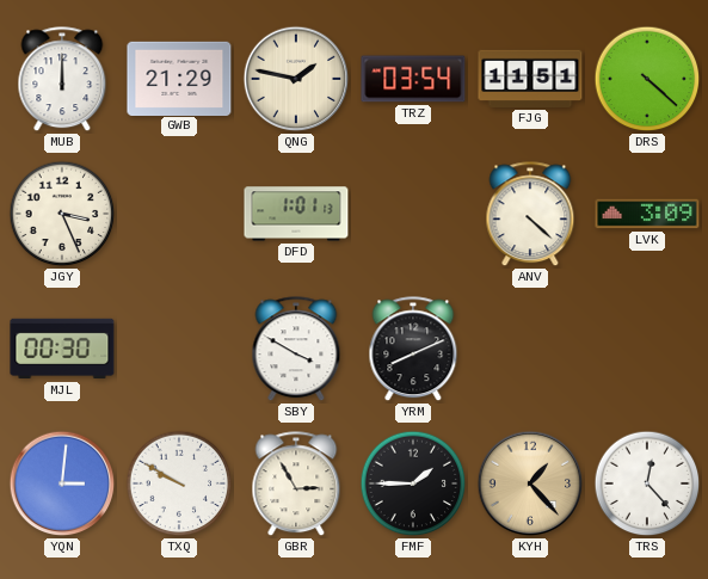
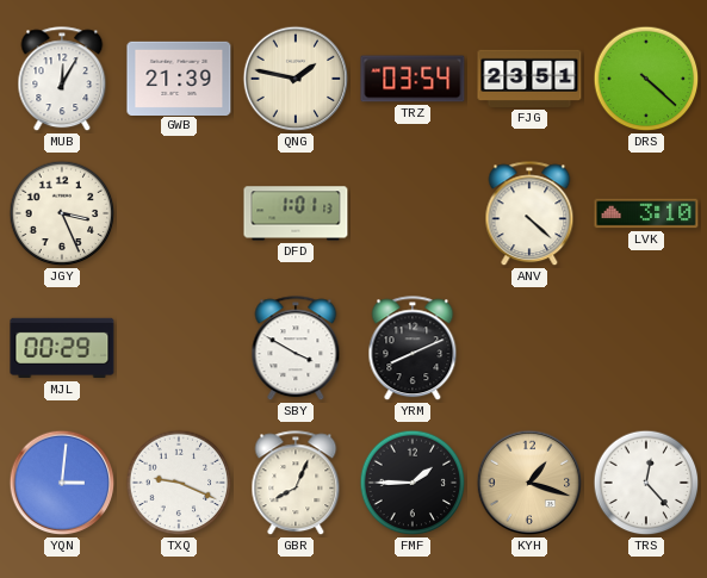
MUB: 12:00 -> 12:05
GWB: 21:29 -> 21:39
FJG: 11:51 -> 23:51
LVK: 3:09 -> 3:10
MJL: 00:30 -> 00:29
TXQ: 9:50 -> 9:19
GBR: 2:55 -> 8:04
KYH: 1:23 -> 1:18
